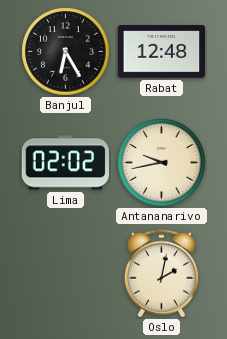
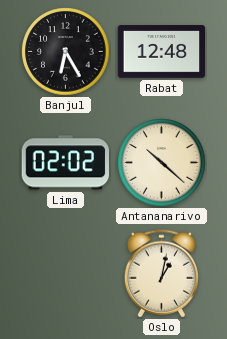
Antananarivo: 9:43 -> 10:22
Oslo: 2:02 -> 1:02
